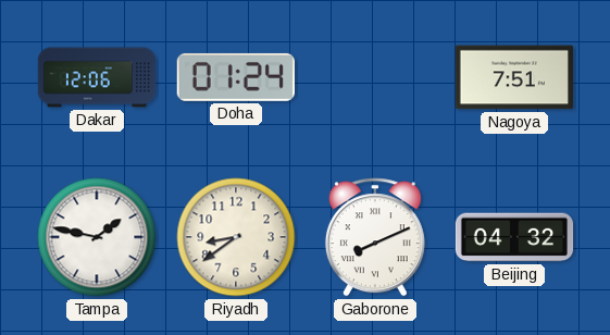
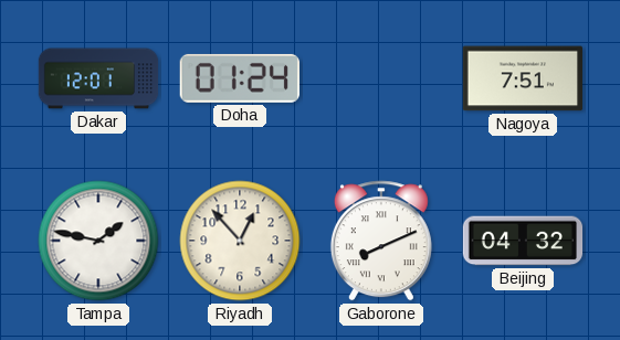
Dakar: 12:06 -> 12:01
Riyadh: 8:39 -> 12:53
